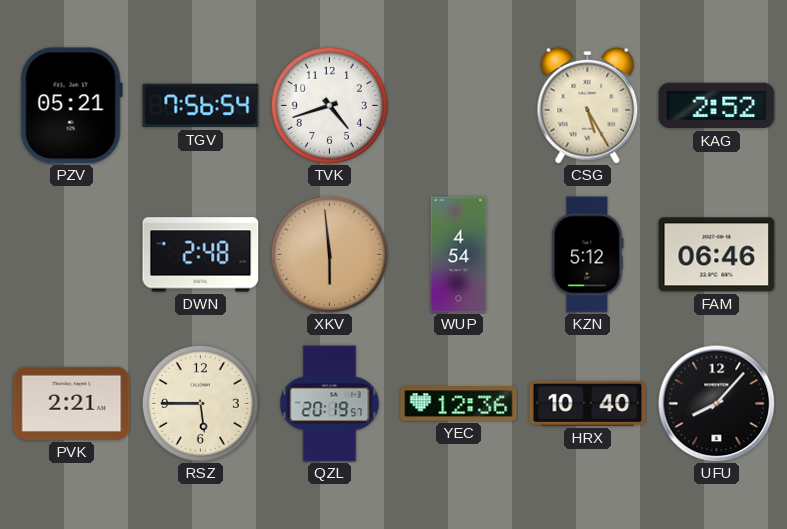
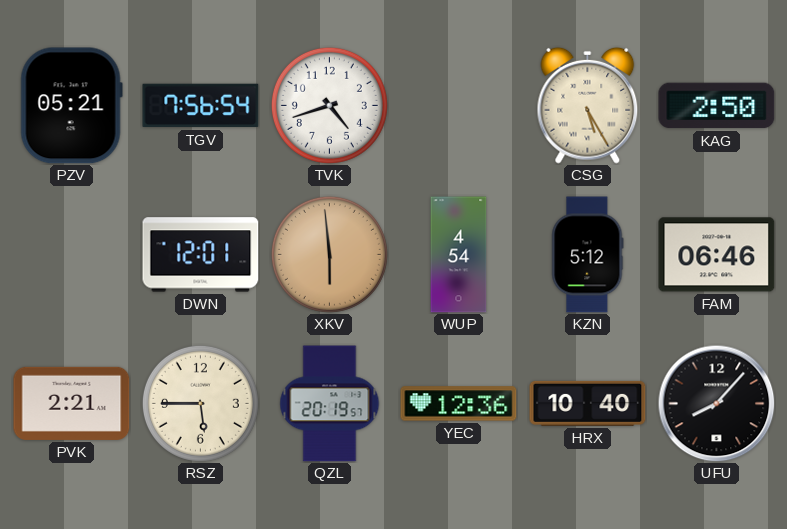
KAG: 2:52 -> 2:50
DWN: 2:48 -> 12:01
